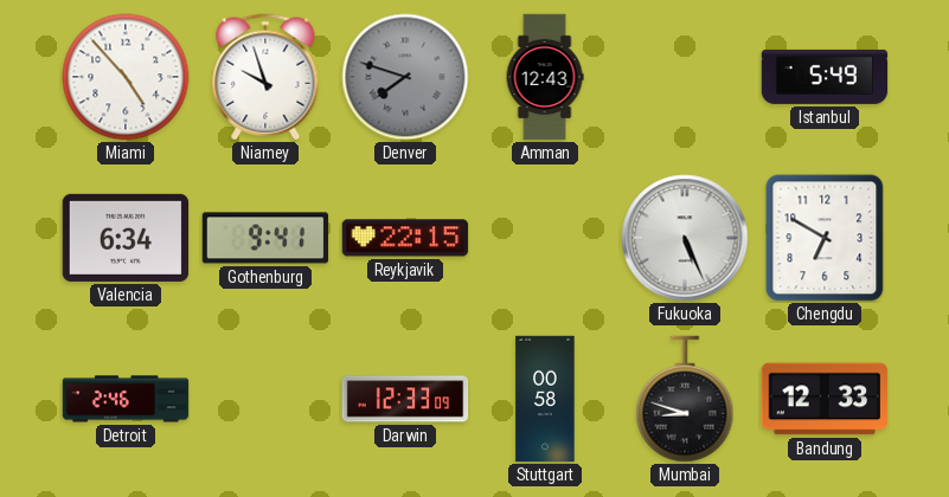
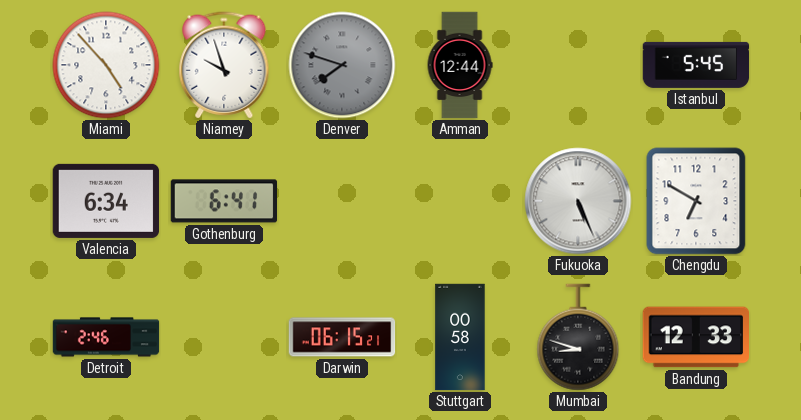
Amman: 12:43 -> 12:44
Istanbul: 5:49 -> 5:45
Gothenburg: 9:41 -> 6:41
Reykjavik: 22:15 -> none
Darwin: 12:33 -> 06:15
